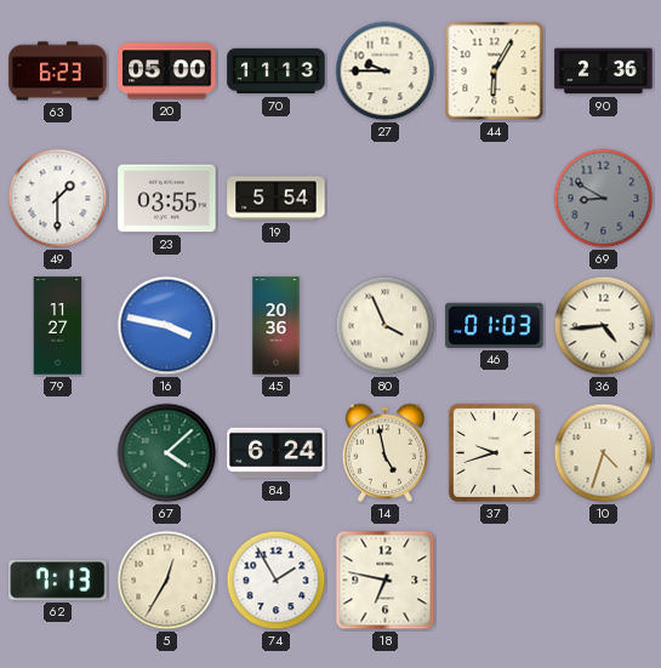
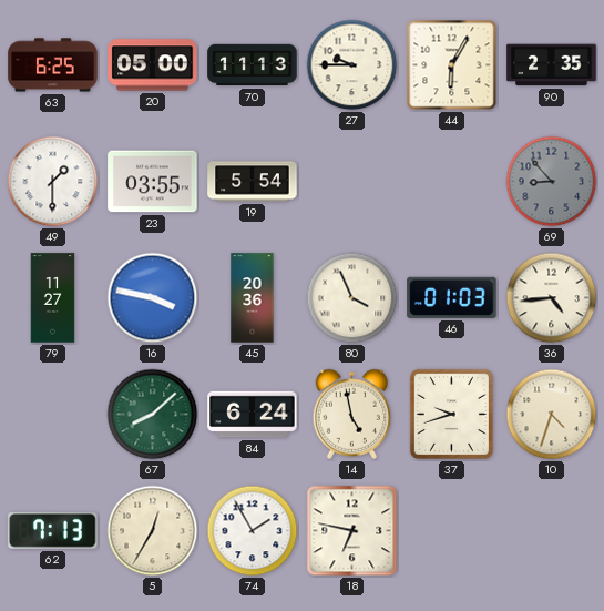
63: 6:23 -> 6:25
90: 2:36 -> 2:35
69: 8:50 -> 8:53
67: 4:08 -> 8:08
